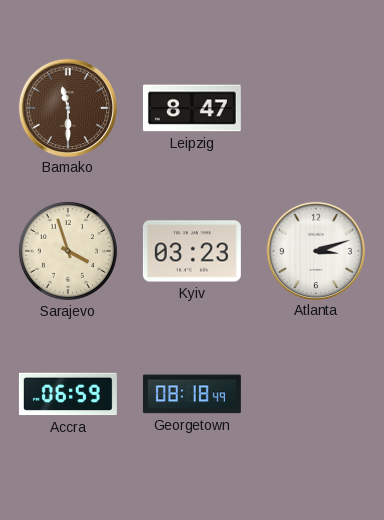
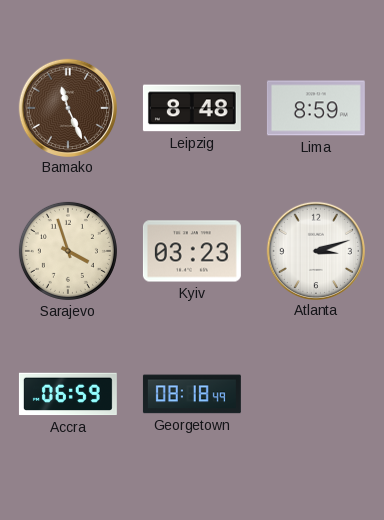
Bamako: 11:30 -> 11:26
Leipzig: 8:47 -> 8:48
Lima: none -> 8:59
